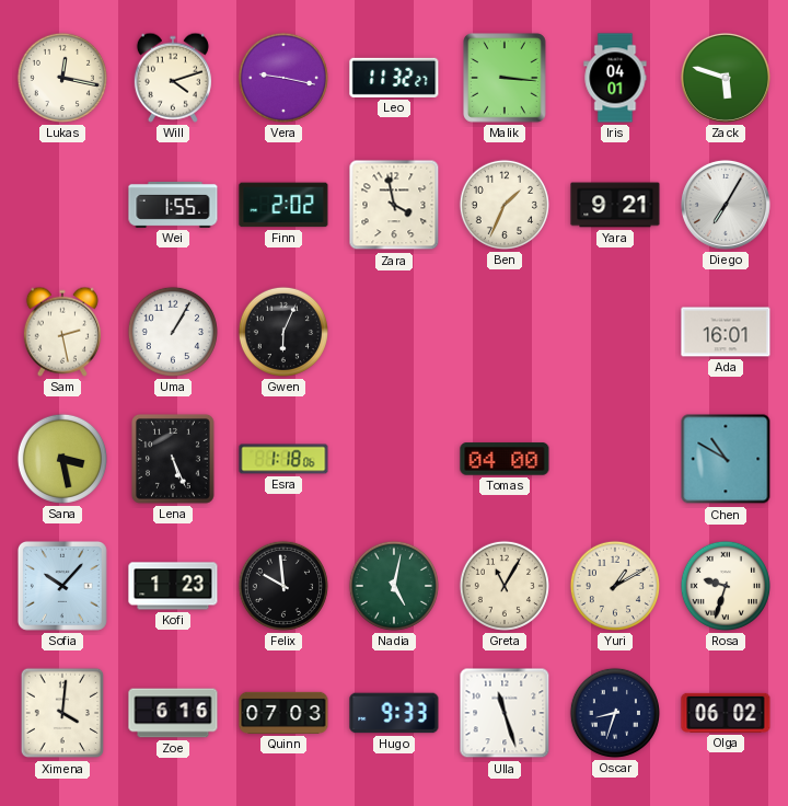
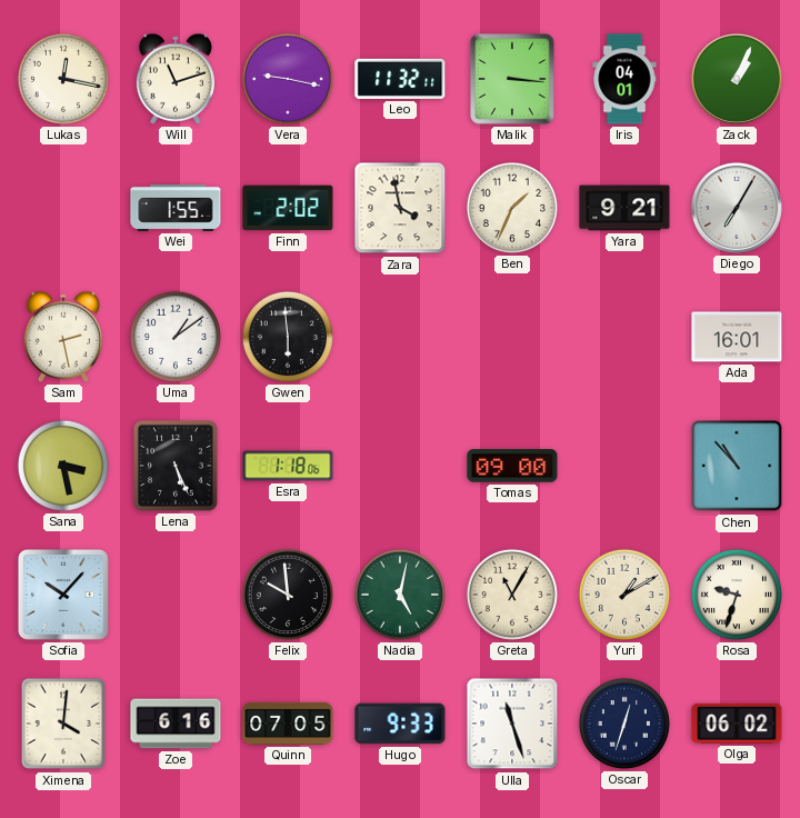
Will: 4:12 -> 11:12
Leo: 11:32:27 -> 11:32:11
Zack: 5:48 -> 1:04
Uma: 1:05 -> 1:09
Gwen: 6:04 -> 5:59
Tomas: 04:00 -> 09:00
Chen: 10:50 -> 10:53
Kofi: 1:23 -> none
Quinn: 07:03 -> 07:05
Oscar: 8:33 -> 12:33
